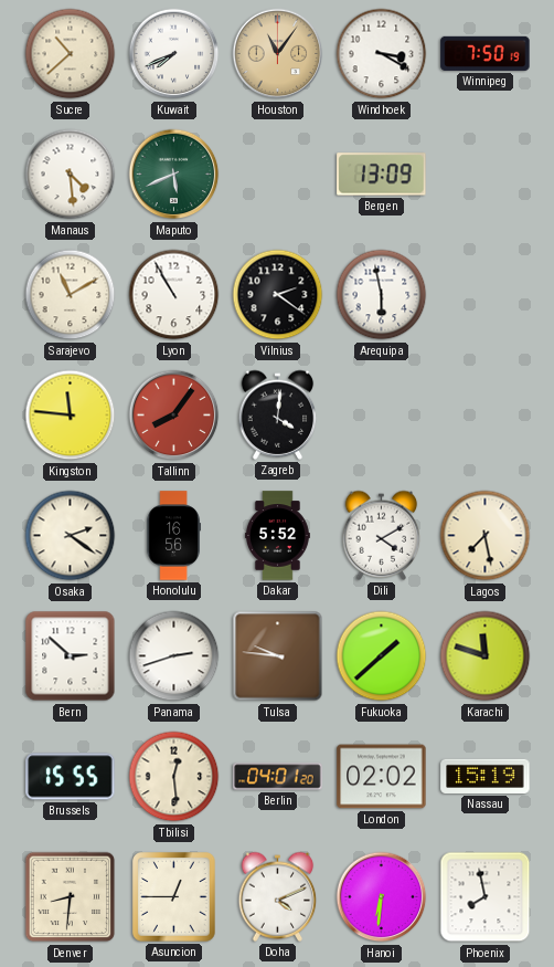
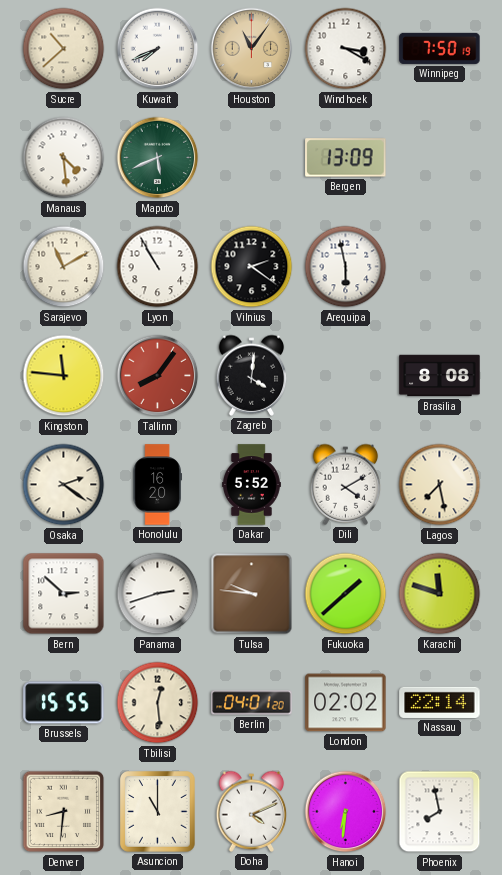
Brasilia: none -> 8:08
Honolulu: 16:56 -> 16:20
Nassau: 15:19 -> 22:14
Asuncion: 12:45 -> 11:00
